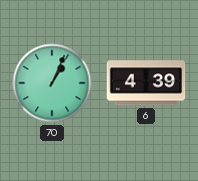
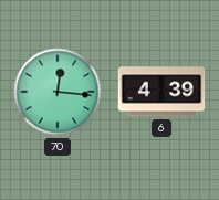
70: 1:04 -> 12:16
